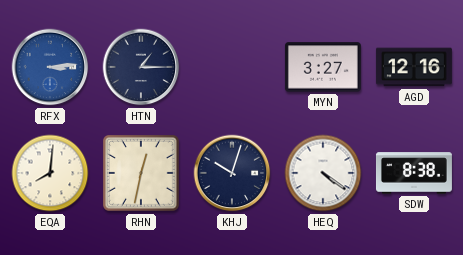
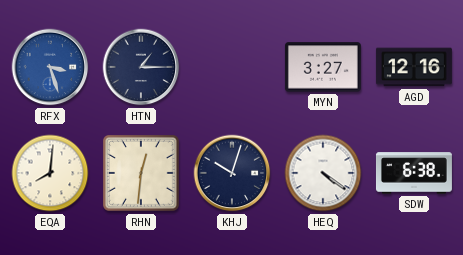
RFX: 3:14 -> 3:27
RHN: 12:32 -> 12:31
SDW: 8:38 -> 6:38
